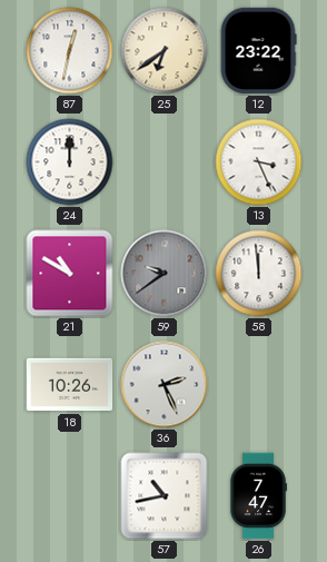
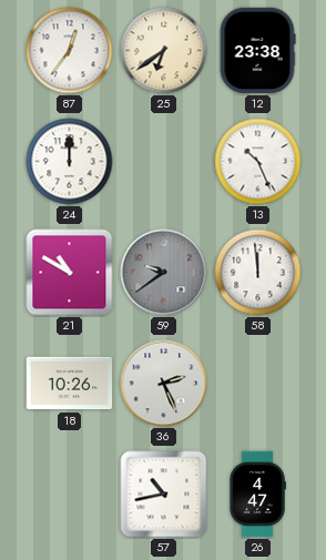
87: 12:32 -> 12:36
12: 23:22 -> 23:38
13: 3:26 -> 10:26
26: 7:47 -> 4:47
